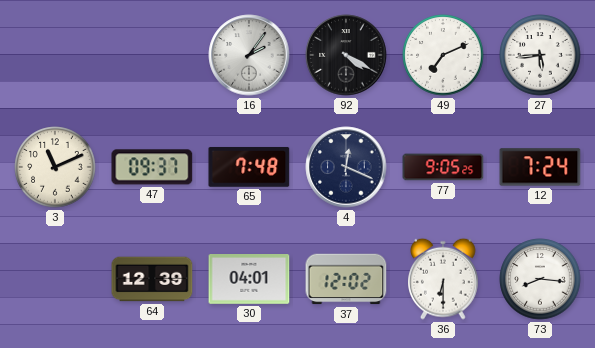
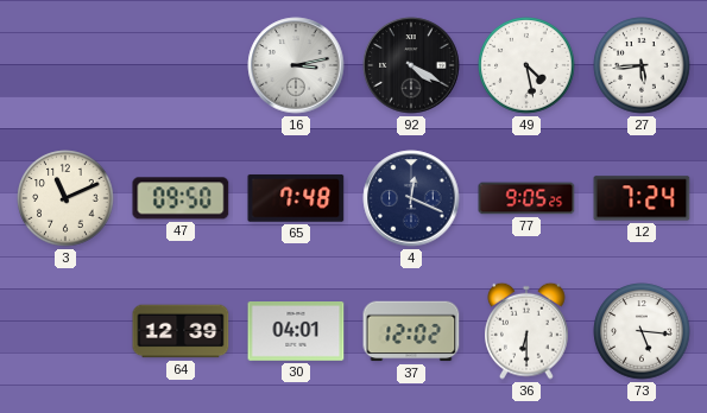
16: 2:06 -> 3:13
49: 7:11 -> 4:28
47: 09:37 -> 09:50
73: 8:16 -> 5:16
